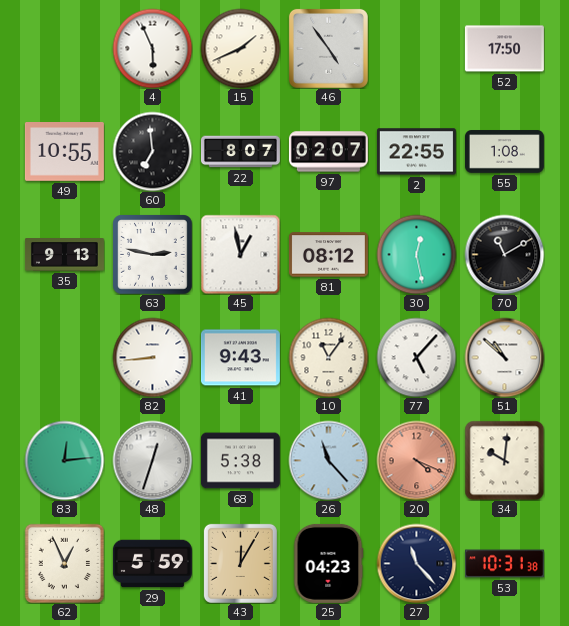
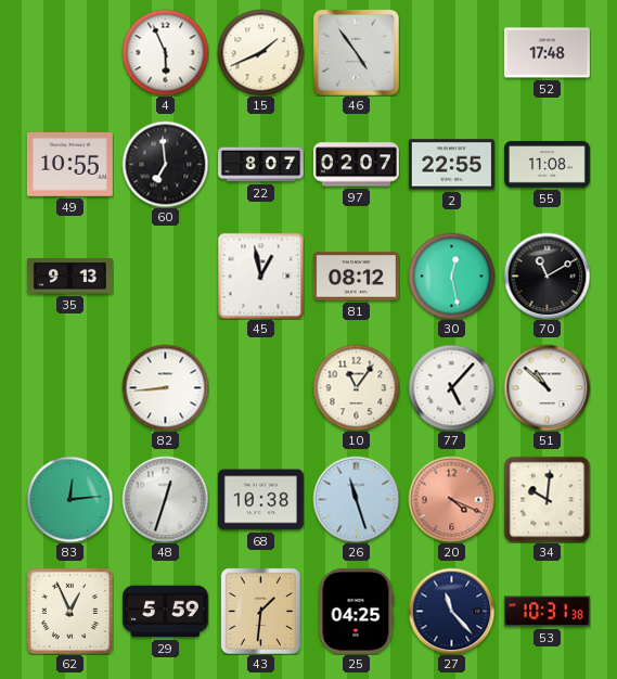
52: 17:50 -> 17:48
55: 1:08 -> 11:08
63: 2:47 -> none
41: 9:43 -> none
68: 5:38 -> 10:38
26: 11:23 -> 11:27
43: 12:05 -> 1:31
25: 04:23 -> 04:25
